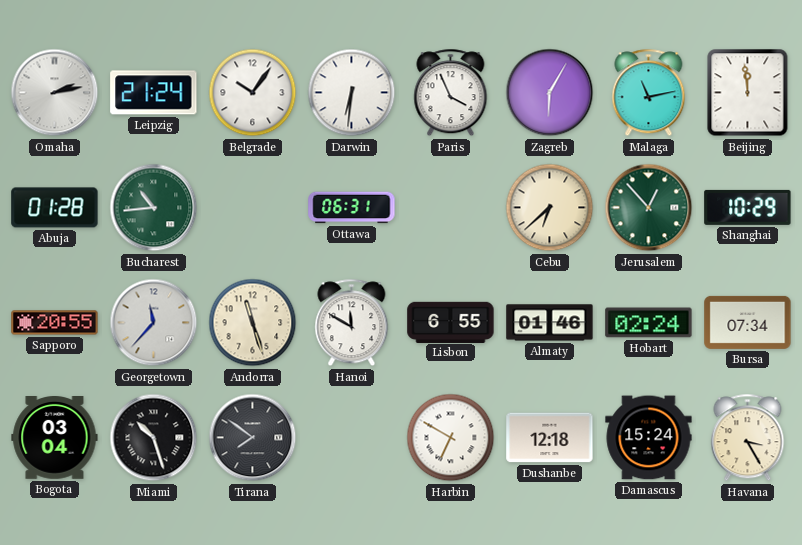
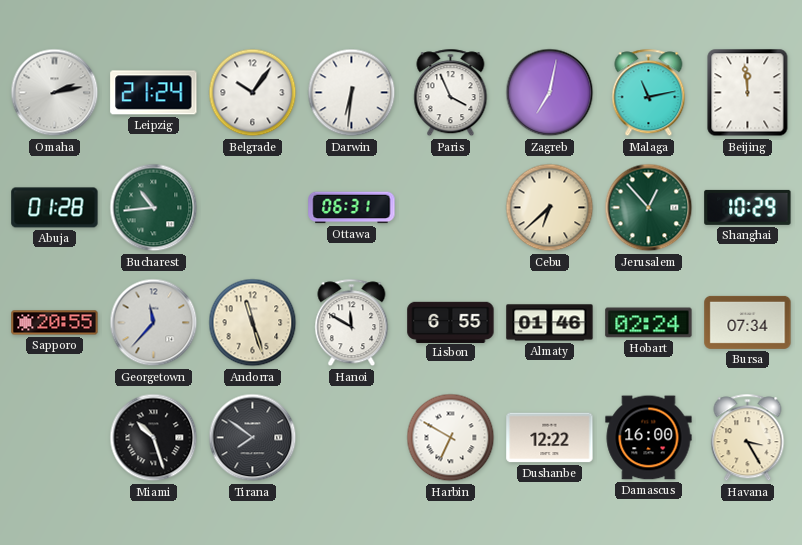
Zagreb: 6:05 -> 7:02
Bogota: 03:04 -> none
Dushanbe: 12:18 -> 12:22
Damascus: 15:24 -> 16:00
